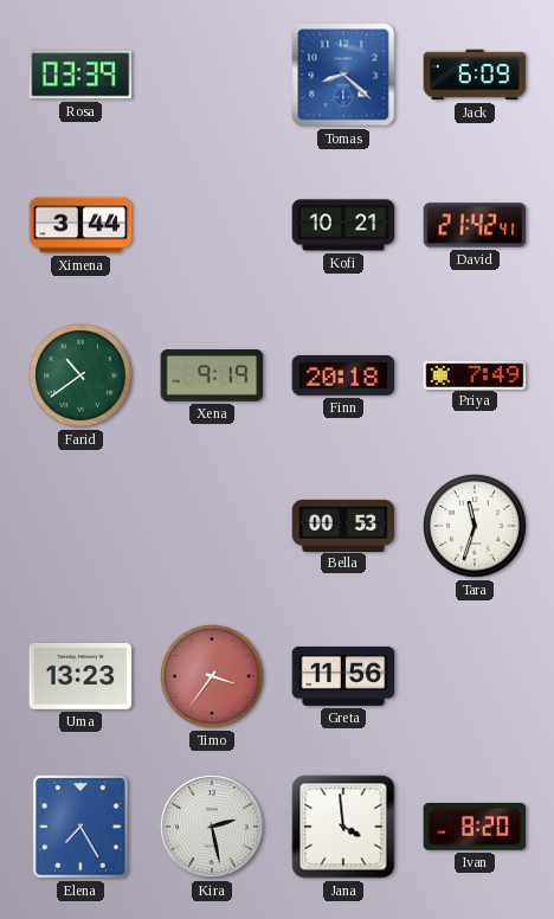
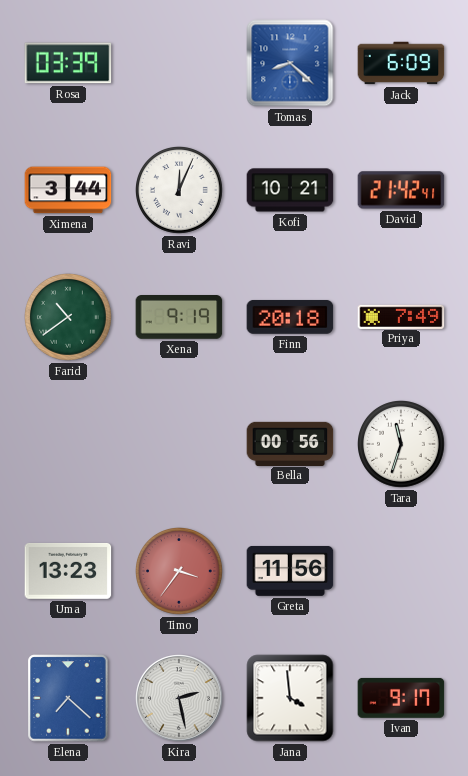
Ravi: none -> 12:04
Bella: 00:53 -> 00:56
Elena: 7:25 -> 7:22
Ivan: 8:20 -> 9:17
